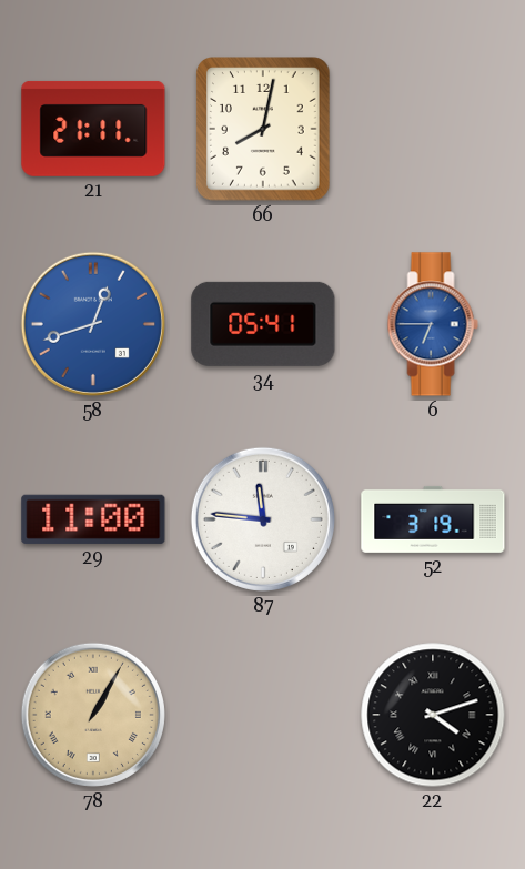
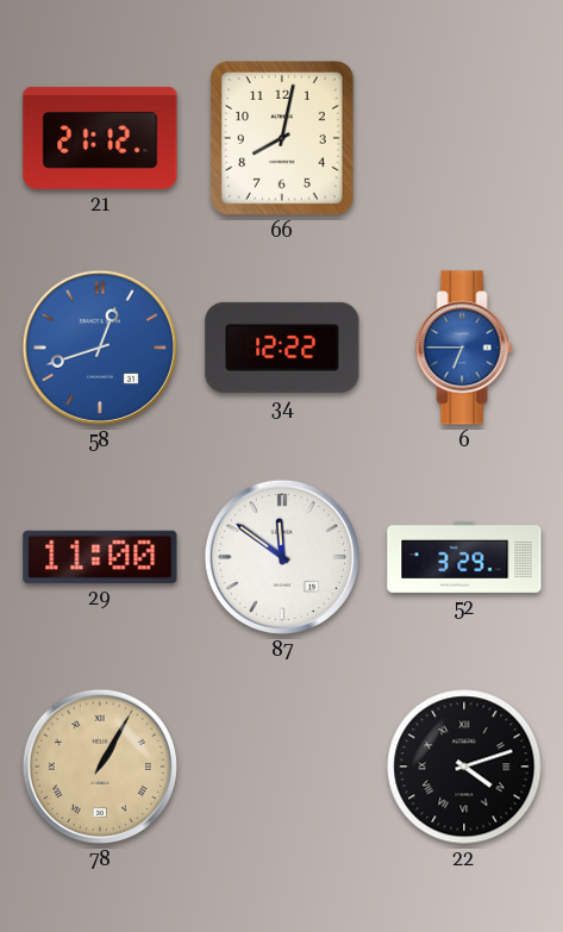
21: 21:11 -> 21:12
34: 05:41 -> 12:22
87: 11:46 -> 11:51
52: 3:19 -> 3:29
